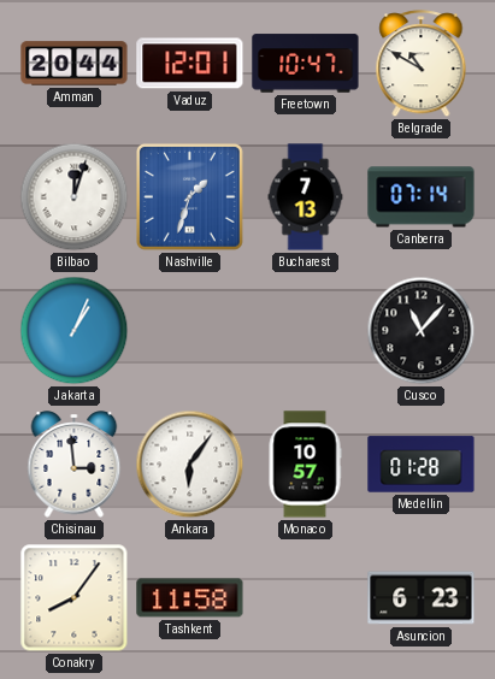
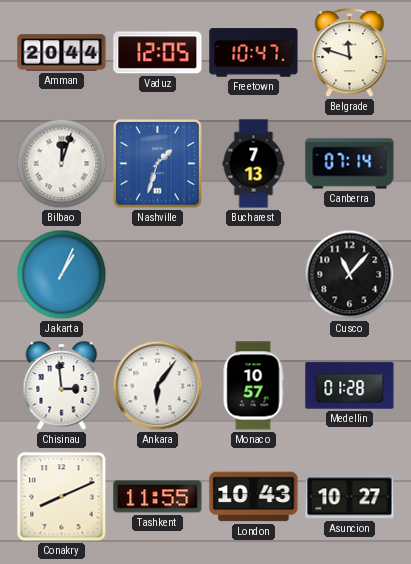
Vaduz: 12:01 -> 12:05
Belgrade: 10:50 -> 11:48
Conakry: 8:06 -> 8:11
Tashkent: 11:58 -> 11:55
London: none -> 10:43
Asuncion: 6:23 -> 10:27
